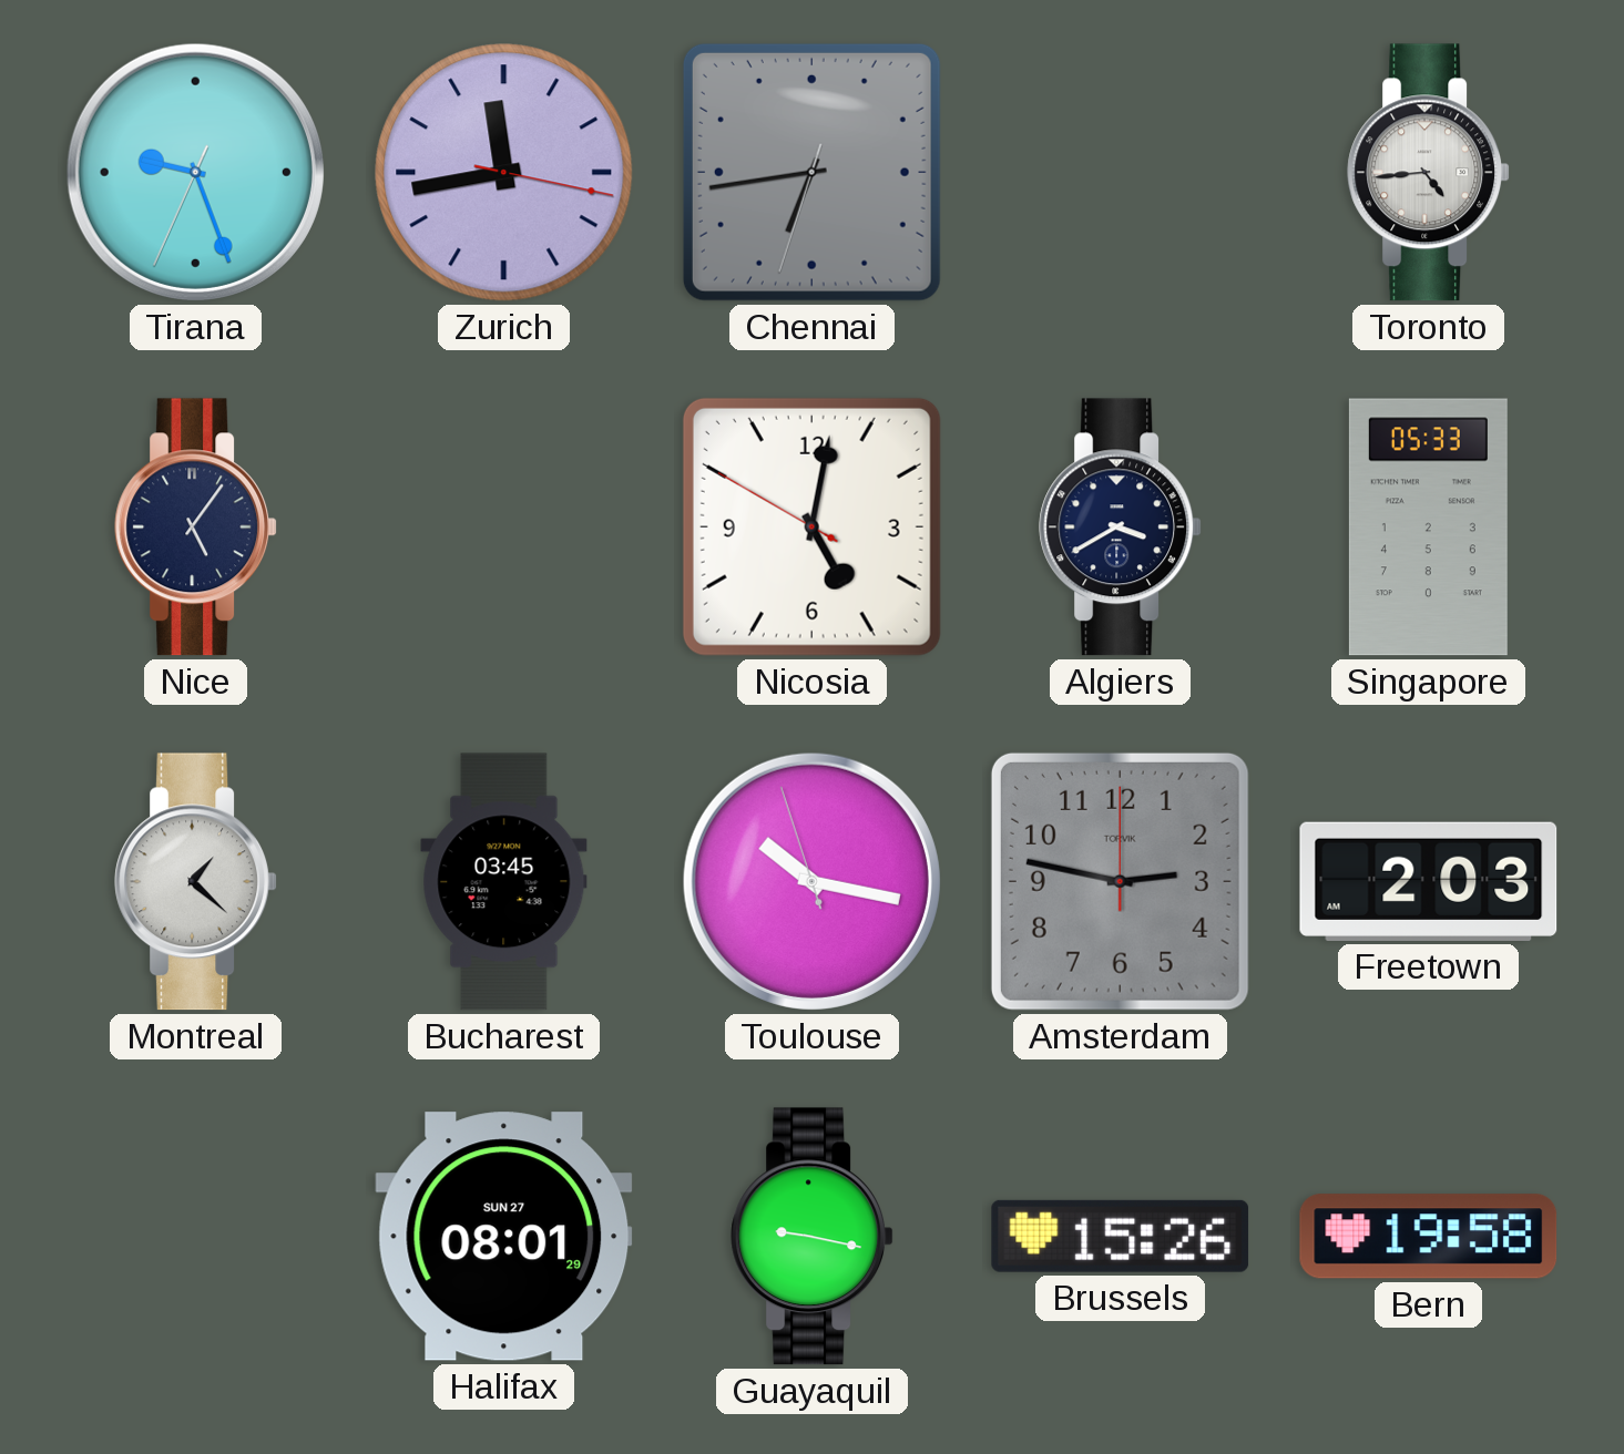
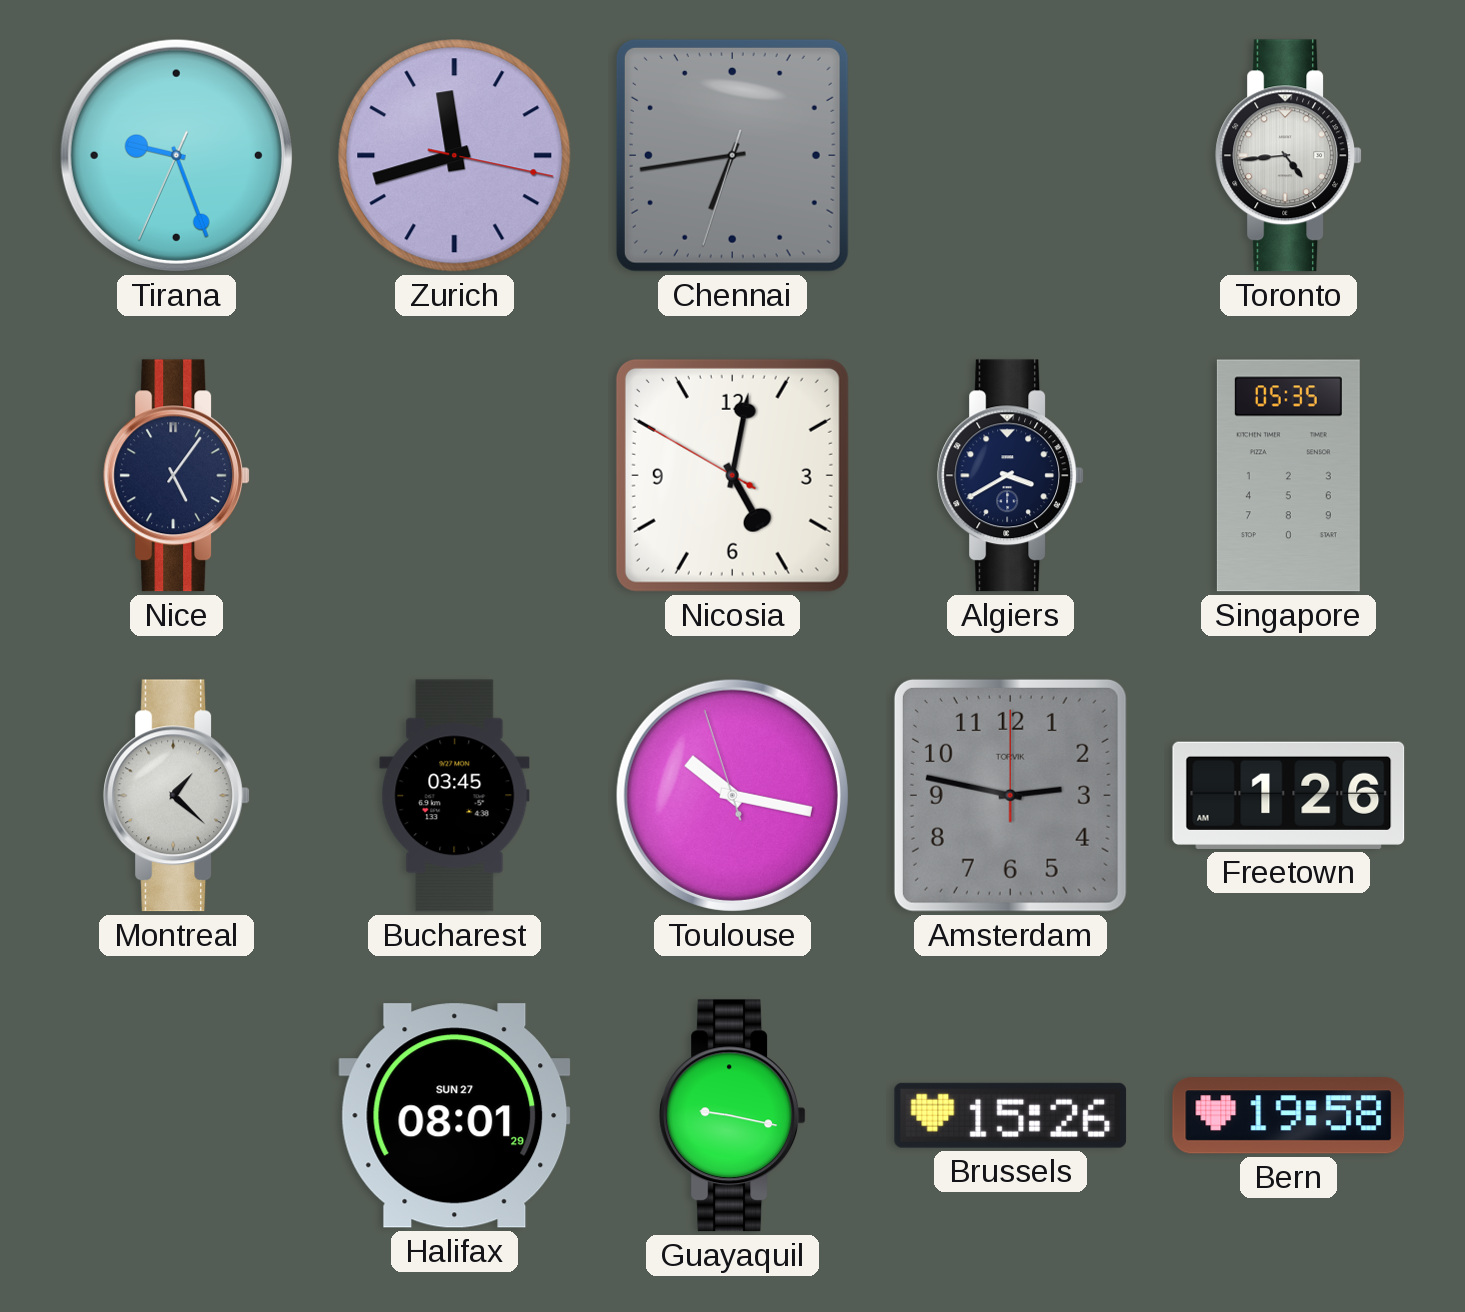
Zurich: 11:43 -> 11:42
Singapore: 05:33 -> 05:35
Freetown: 2:03 -> 1:26
